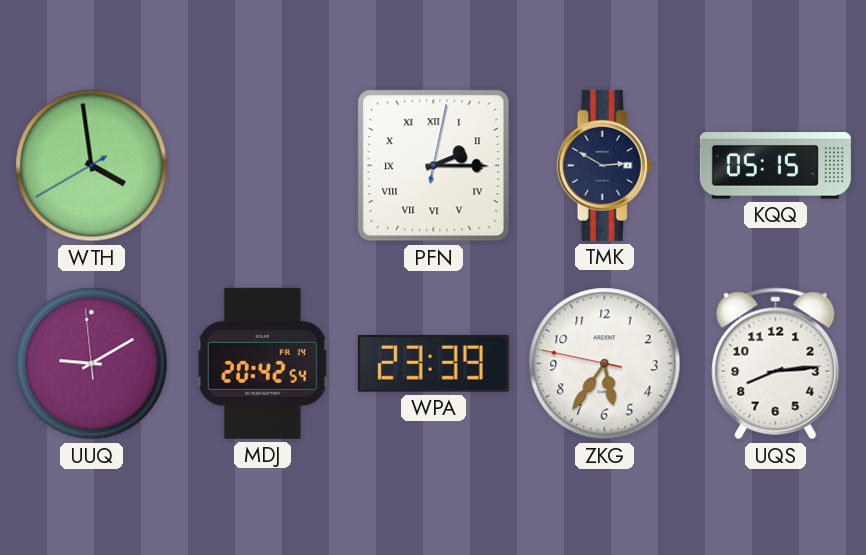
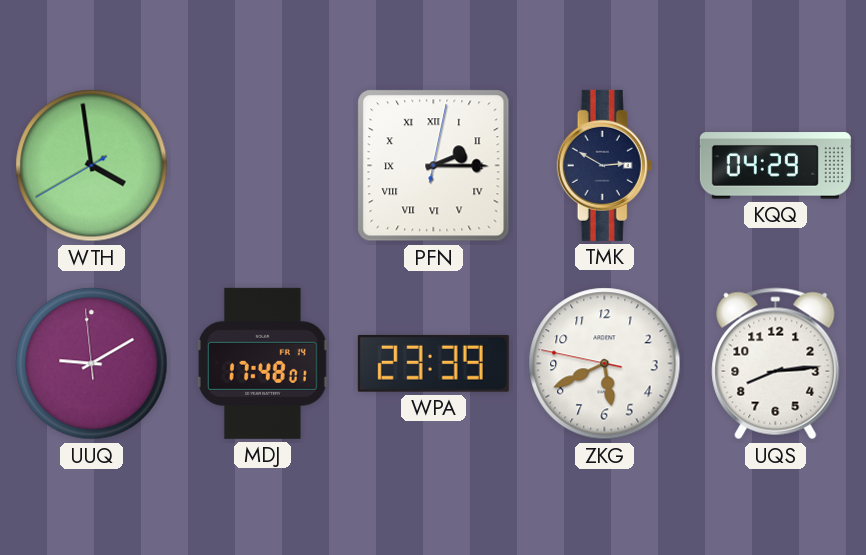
KQQ: 05:15 -> 04:29
MDJ: 20:42 -> 17:48
ZKG: 5:35 -> 5:40
